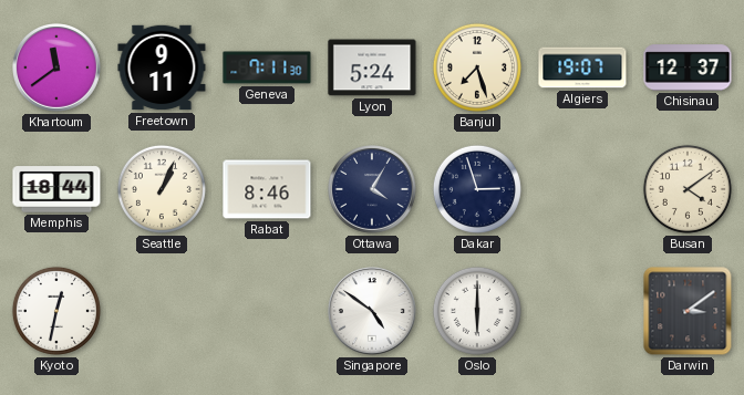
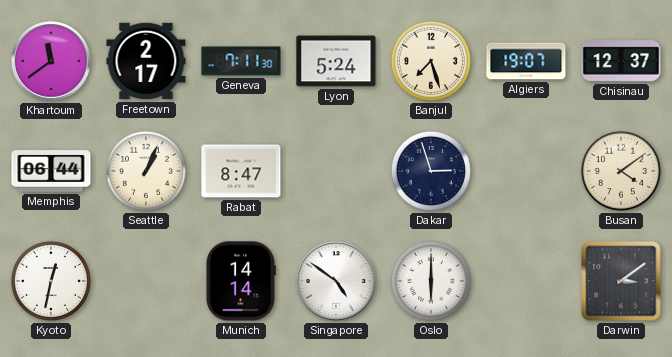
Freetown: 9:11 -> 2:17
Memphis: 18:44 -> 06:44
Rabat: 8:46 -> 8:47
Ottawa: 4:05 -> none
Munich: none -> 14:14
